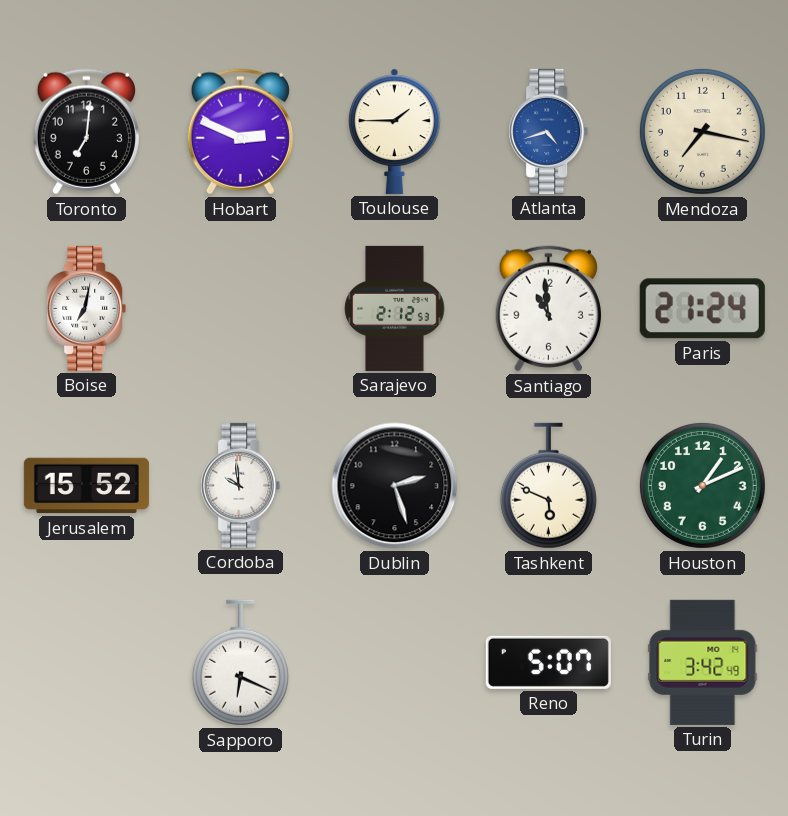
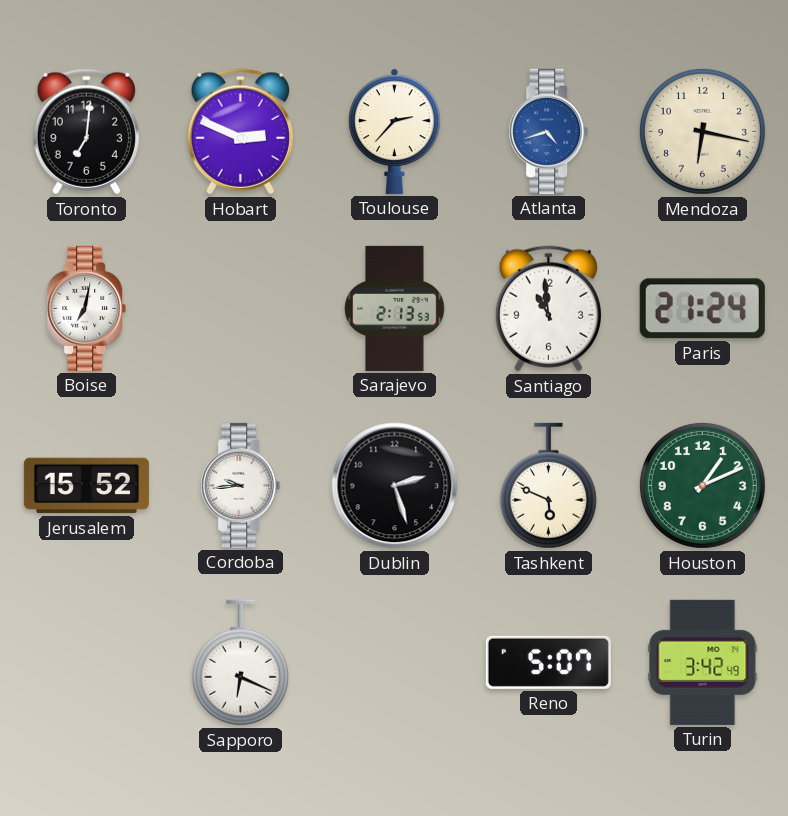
Toulouse: 1:45 -> 2:37
Mendoza: 7:17 -> 6:17
Sarajevo: 2:12 -> 2:13
Cordoba: 9:59 -> 9:44
